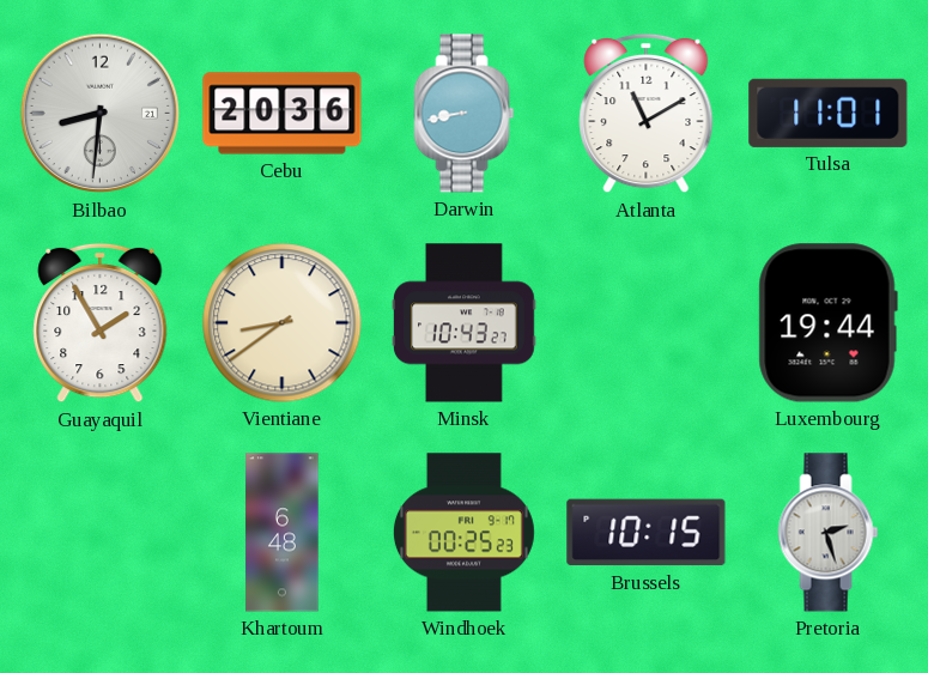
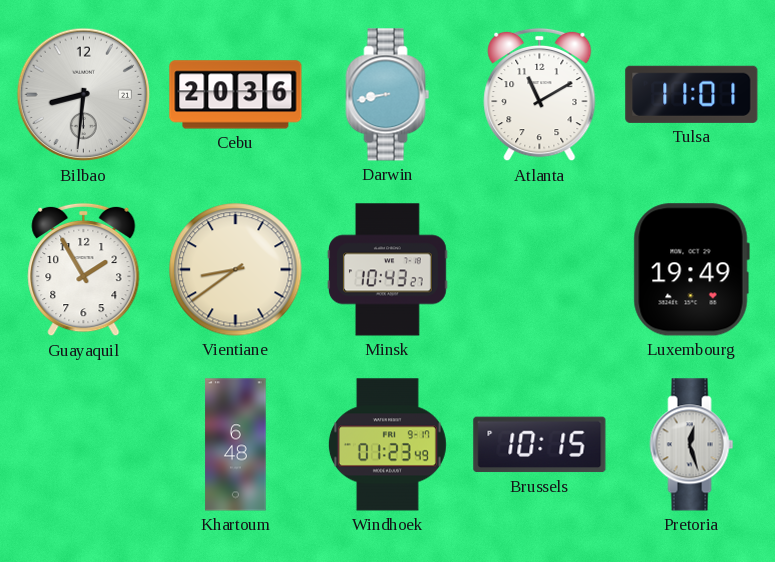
Luxembourg: 19:44 -> 19:49
Windhoek: 00:25 -> 01:23
Pretoria: 2:27 -> 12:27
